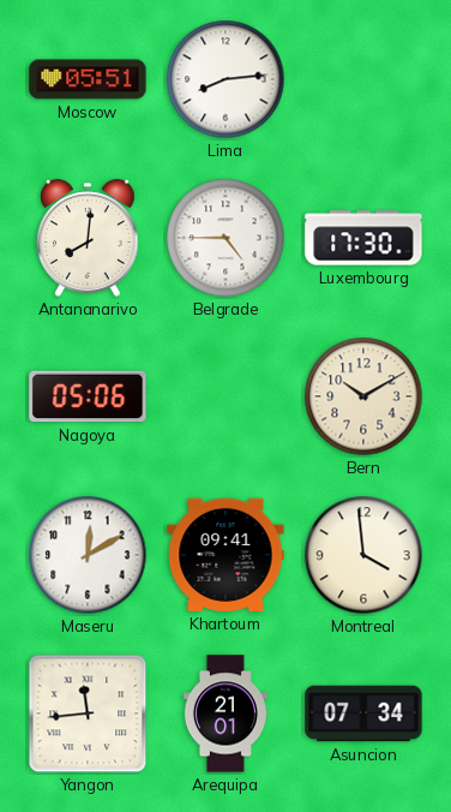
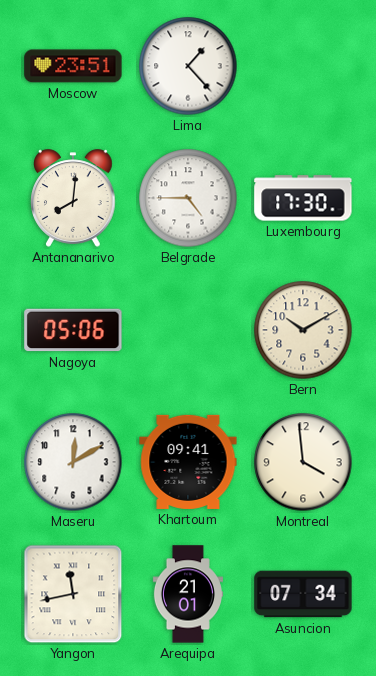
Moscow: 05:51 -> 23:51
Lima: 8:14 -> 1:23
Yangon: 11:44 -> 11:43
